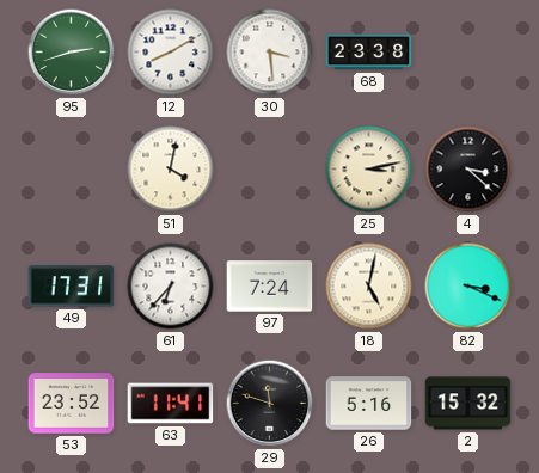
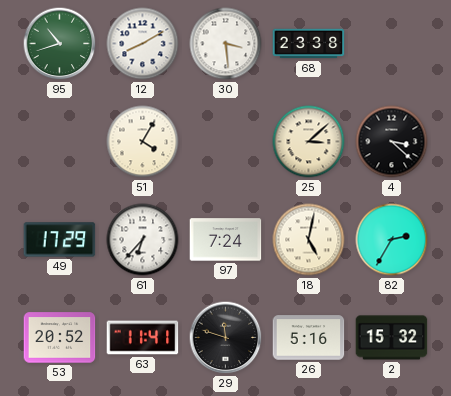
95: 2:42 -> 10:42
51: 4:02 -> 4:05
25: 3:13 -> 3:08
49: 17:31 -> 17:29
82: 3:19 -> 2:35
53: 23:52 -> 20:52
